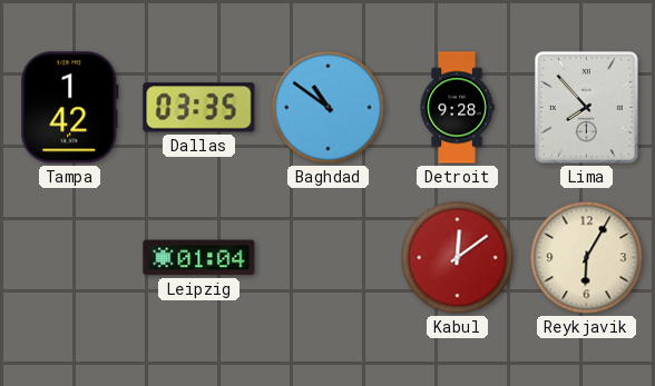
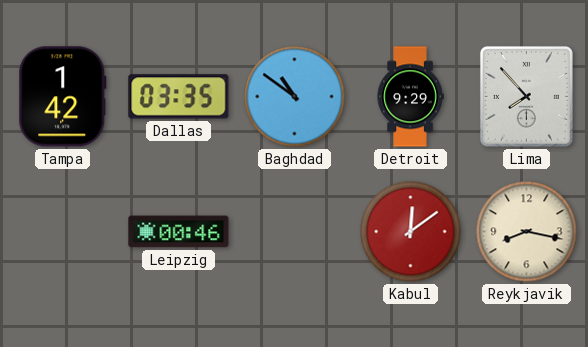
Detroit: 9:28 -> 9:29
Leipzig: 01:04 -> 00:46
Reykjavik: 6:05 -> 8:17
